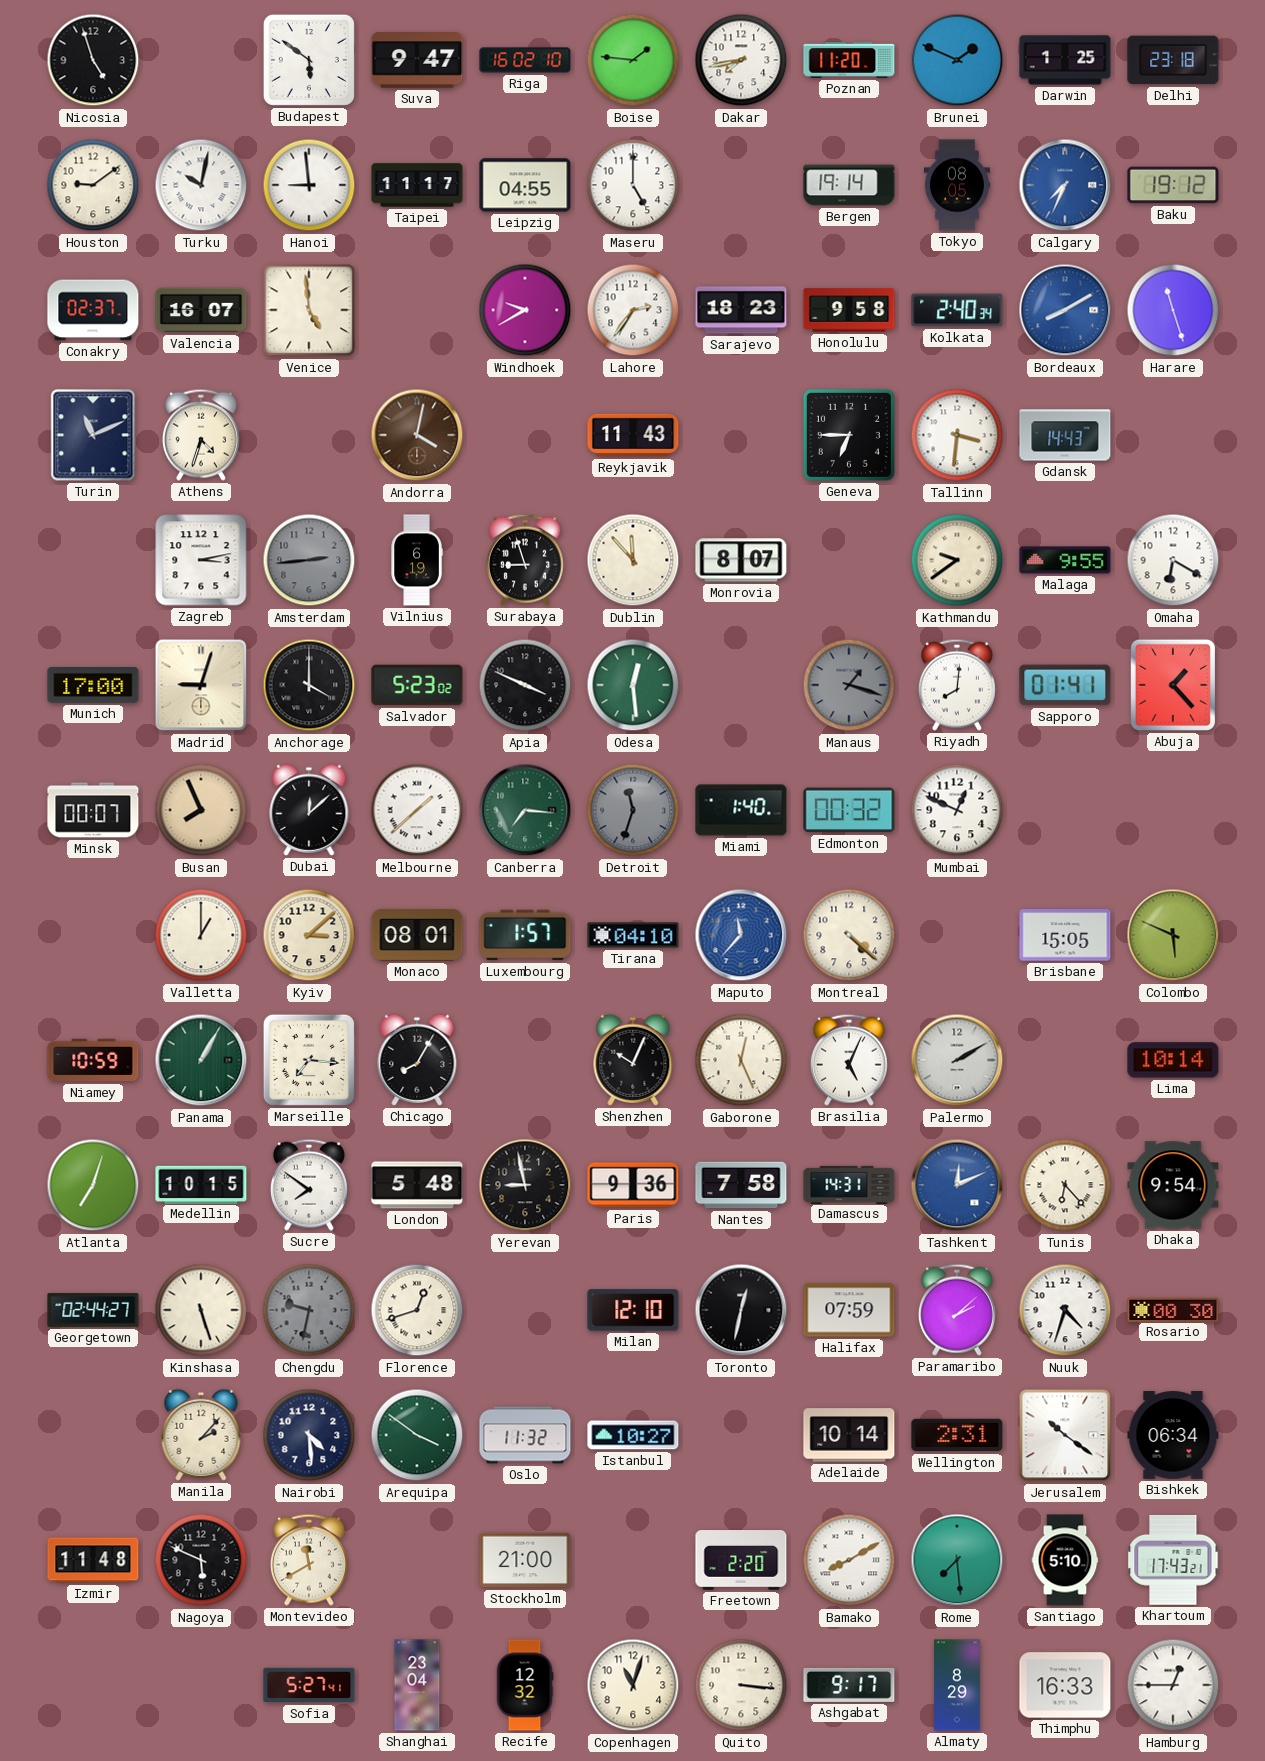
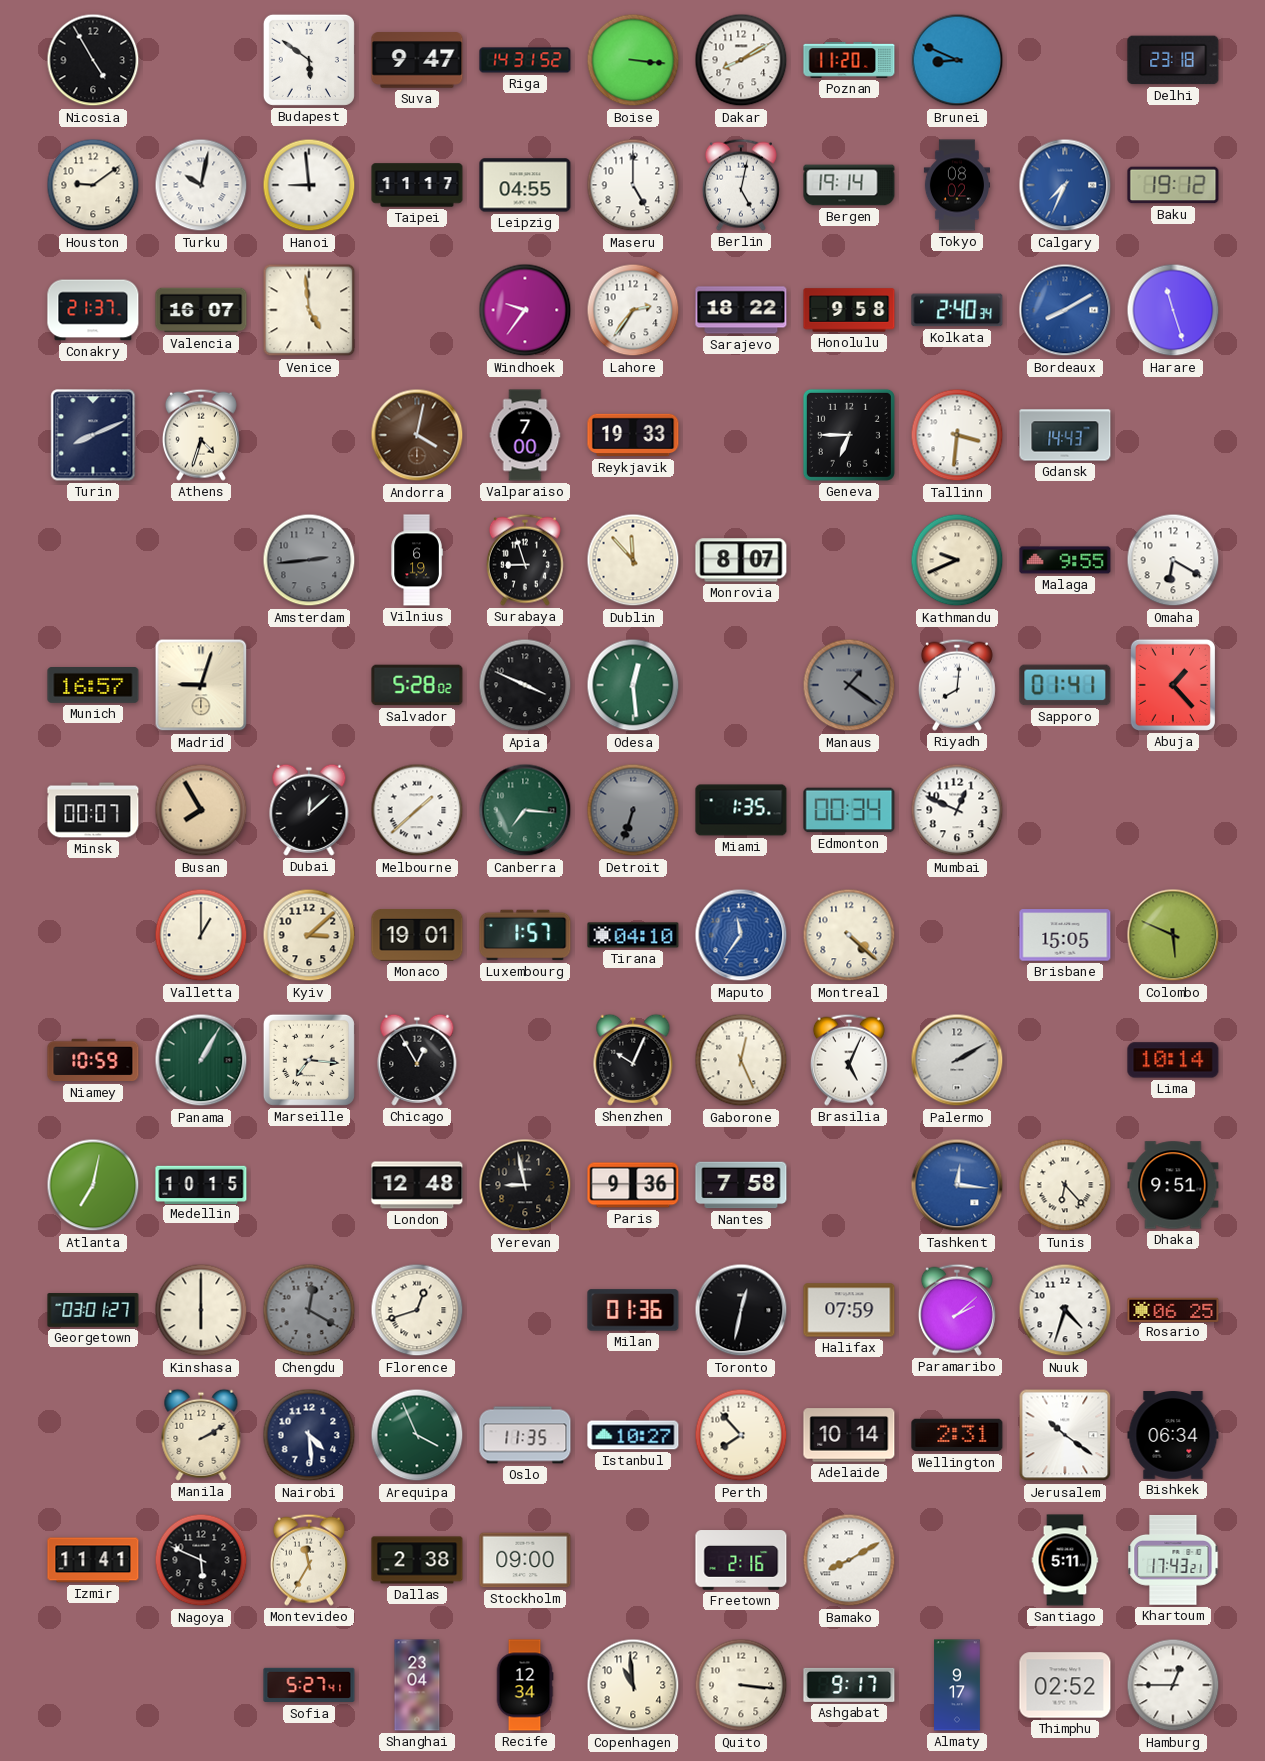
Nicosia: 4:57 -> 4:55
Riga: 16:02 -> 14:31
Boise: 1:46 -> 3:16
Dakar: 7:43 -> 8:10
Brunei: 1:49 -> 8:49
Darwin: 1:25 -> none
Berlin: none -> 5:02
Tokyo: 08:05 -> 08:02
Conakry: 02:37 -> 21:37
Windhoek: 9:40 -> 9:36
Sarajevo: 18:23 -> 18:22
Turin: 11:11 -> 8:11
Valparaiso: none -> 7:00
Reykjavik: 11:43 -> 19:33
Zagreb: 3:13 -> none
Kathmandu: 9:39 -> 9:41
Munich: 17:00 -> 16:57
Anchorage: 4:00 -> none
Salvador: 5:23 -> 5:28
Manaus: 1:18 -> 1:21
Busan: 7:56 -> 7:55
Detroit: 11:33 -> 6:33
Miami: 1:40 -> 1:35
Edmonton: 00:32 -> 00:34
Monaco: 08:01 -> 19:01
Maputo: 11:37 -> 11:36
Chicago: 8:05 -> 12:55
Atlanta: 7:03 -> 7:02
Sucre: 7:51 -> none
London: 5:48 -> 12:48
Damascus: 14:31 -> none
Tashkent: 12:11 -> 12:16
Dhaka: 9:54 -> 9:51
Georgetown: 02:44 -> 03:01
Kinshasa: 5:27 -> 6:00
Chengdu: 9:32 -> 12:20
Milan: 12:10 -> 01:36
Rosario: 00:30 -> 06:25
Manila: 2:07 -> 2:10
Arequipa: 3:51 -> 3:56
Oslo: 11:32 -> 11:35
Perth: none -> 7:53
Izmir: 11:48 -> 11:41
Montevideo: 11:40 -> 11:35
Dallas: none -> 2:38
Stockholm: 21:00 -> 09:00
Freetown: 2:20 -> 2:16
Rome: 7:29 -> none
Santiago: 5:10 -> 5:11
Recife: 12:32 -> 12:34
Copenhagen: 11:03 -> 10:59
Almaty: 8:29 -> 9:17
Thimphu: 16:33 -> 02:52
